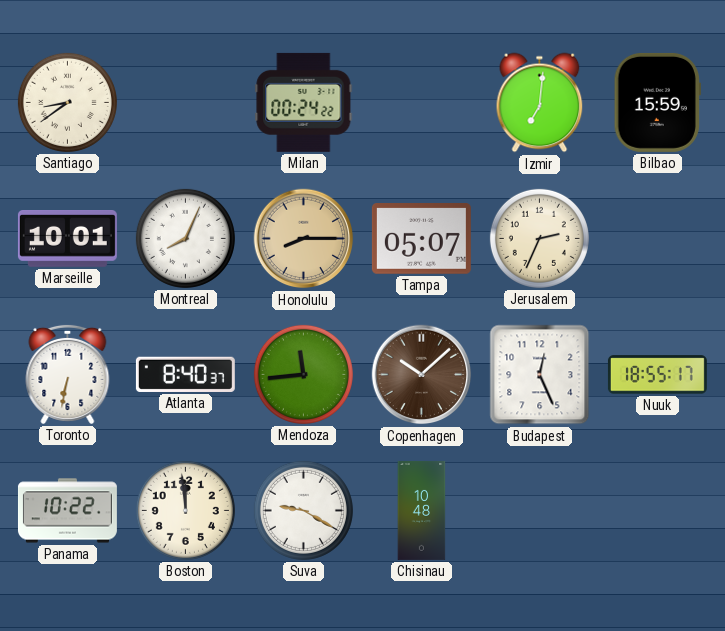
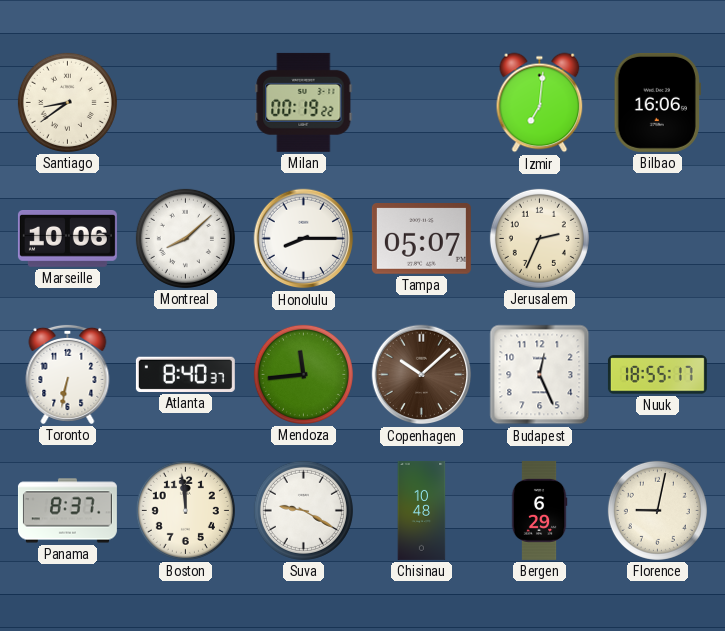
Milan: 00:24 -> 00:19
Bilbao: 15:59 -> 16:06
Marseille: 10:01 -> 10:06
Montreal: 8:04 -> 8:08
Honolulu dial: champagne -> white
Panama: 10:22 -> 8:37
Bergen: none -> 6:29
Florence: none -> 9:02
